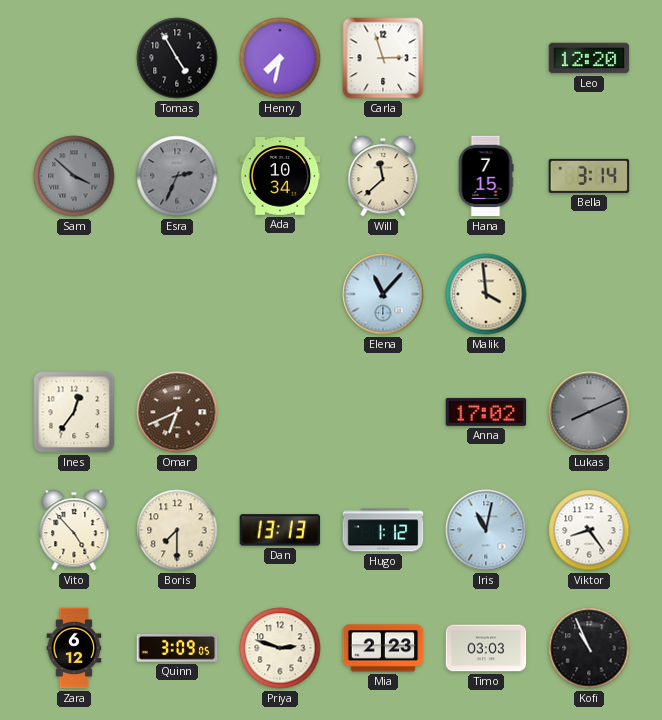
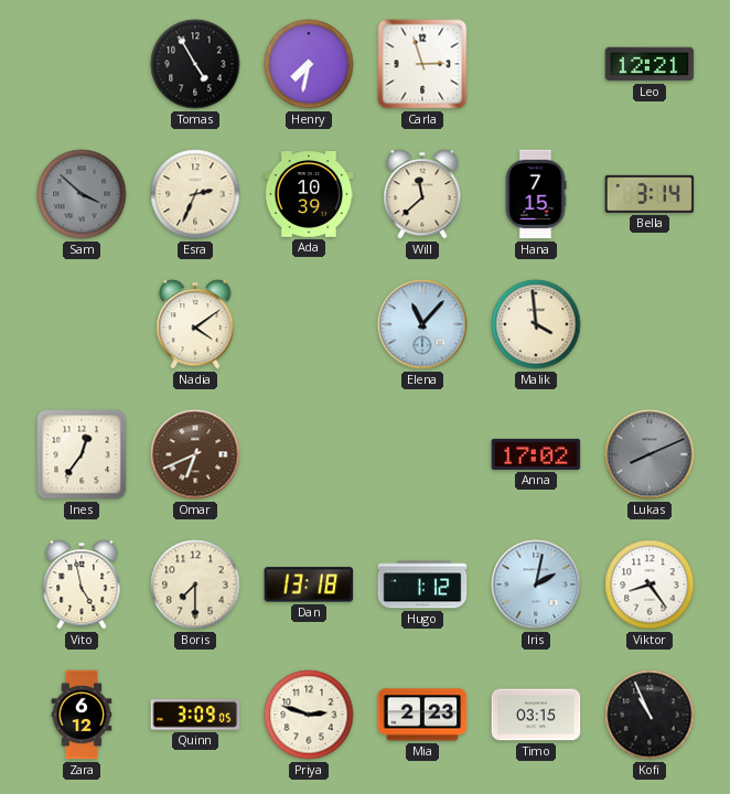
Leo: 12:20 -> 12:21
Esra dial: grey -> cream
Ada: 10:34 -> 10:39
Nadia: none -> 4:09
Vito: 4:53 -> 4:58
Dan: 13:13 -> 13:18
Iris: 11:02 -> 2:02
Timo: 03:03 -> 03:15
